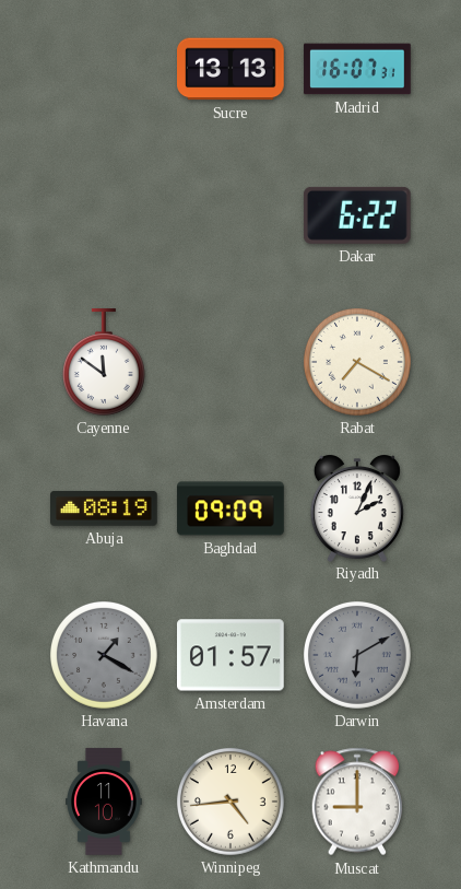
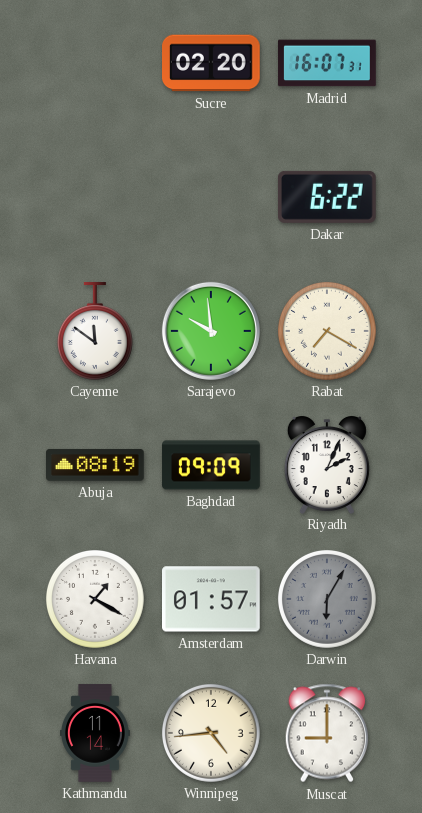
Sucre: 13:13 -> 02:20
Sarajevo: none -> 9:59
Havana dial: grey -> white
Darwin: 6:10 -> 6:05
Kathmandu: 11:10 -> 11:14
